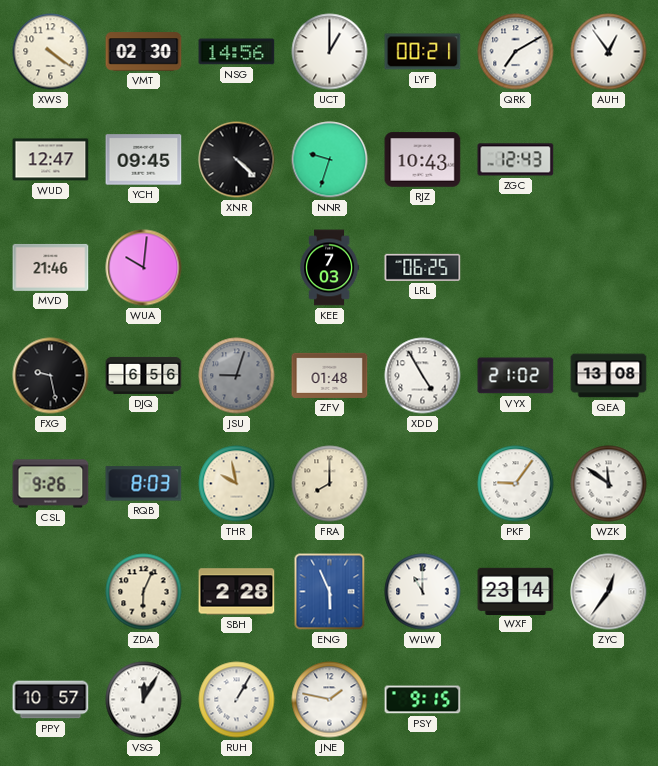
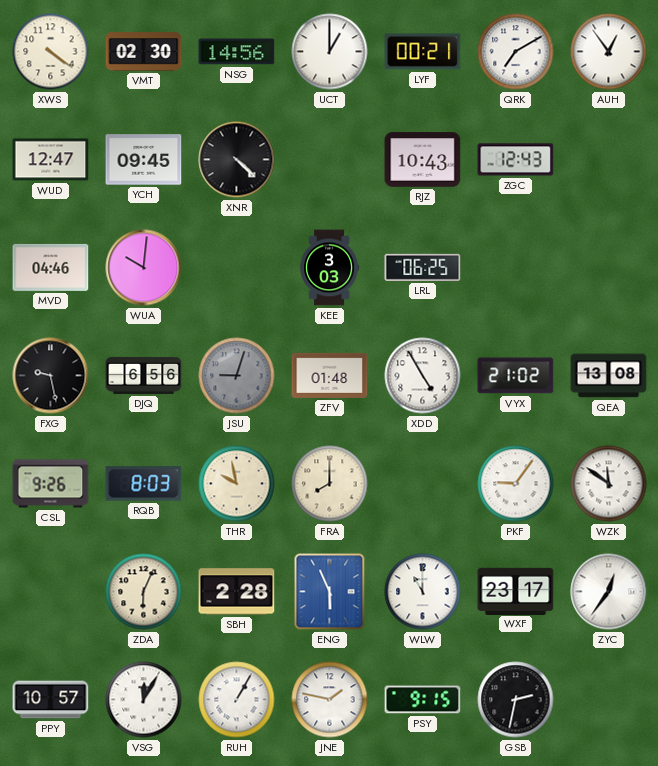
NNR: 9:33 -> none
MVD: 21:46 -> 04:46
KEE: 7:03 -> 3:03
WXF: 23:14 -> 23:17
GSB: none -> 2:32
